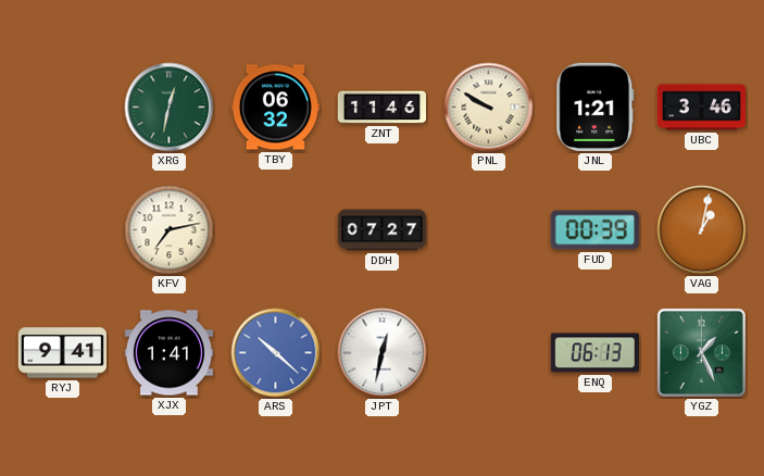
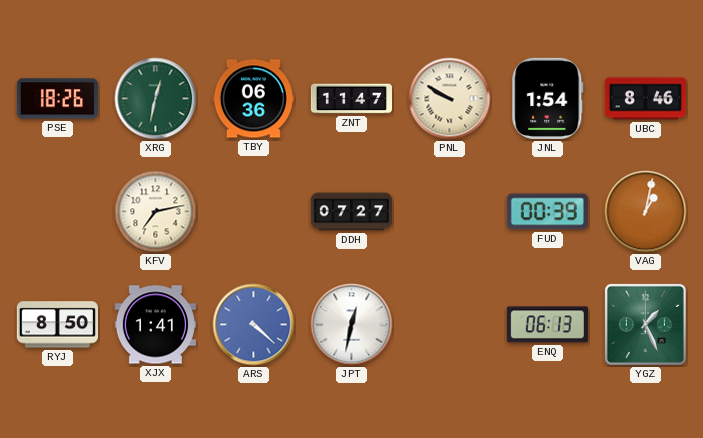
PSE: none -> 18:26
TBY: 06:32 -> 06:36
ZNT: 11:46 -> 11:47
JNL: 1:21 -> 1:54
UBC: 3:46 -> 8:46
RYJ: 9:41 -> 8:50
ARS: 10:22 -> 4:22
